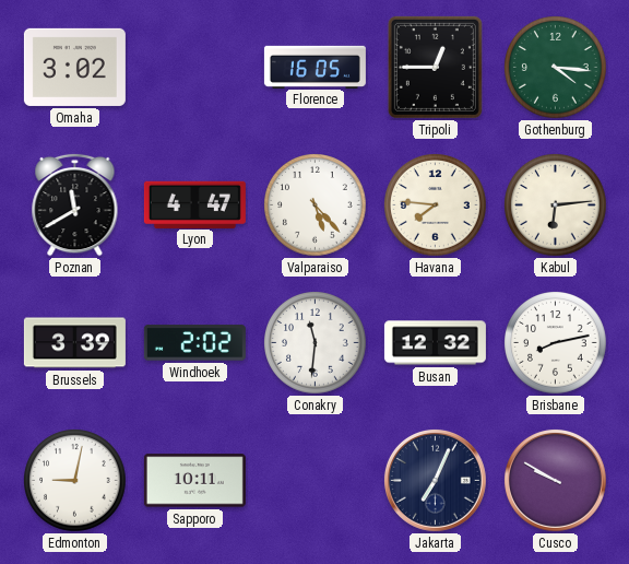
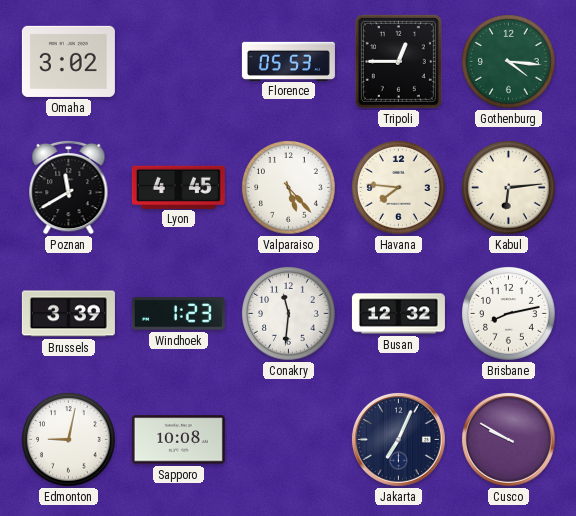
Florence: 16:05 -> 05:53
Lyon: 4:47 -> 4:45
Windhoek: 2:02 -> 1:23
Sapporo: 10:11 -> 10:08
